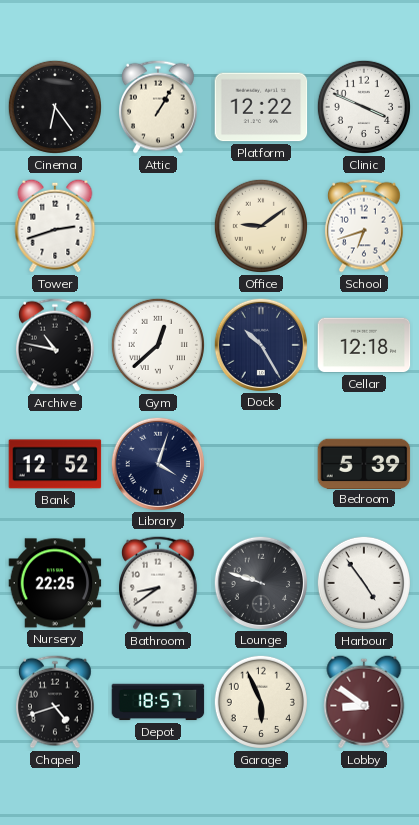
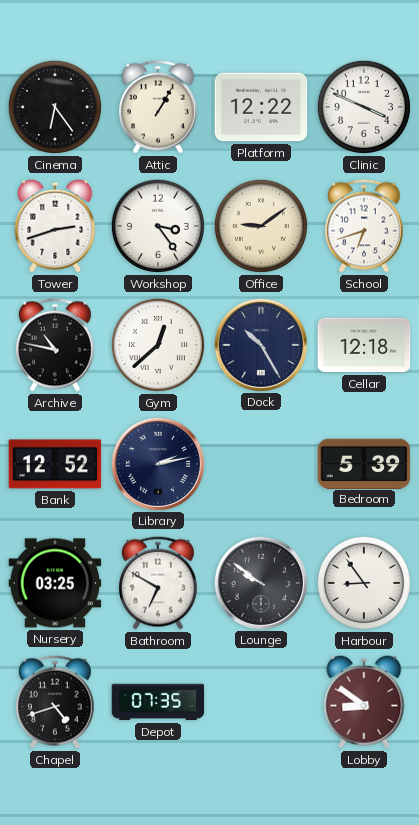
Workshop: none -> 3:24
Library: 4:03 -> 2:13
Nursery: 22:25 -> 03:25
Bathroom: 8:39 -> 6:50
Lounge: 9:48 -> 9:51
Harbour: 4:54 -> 8:54
Depot: 18:57 -> 07:35
Garage: 5:56 -> none
